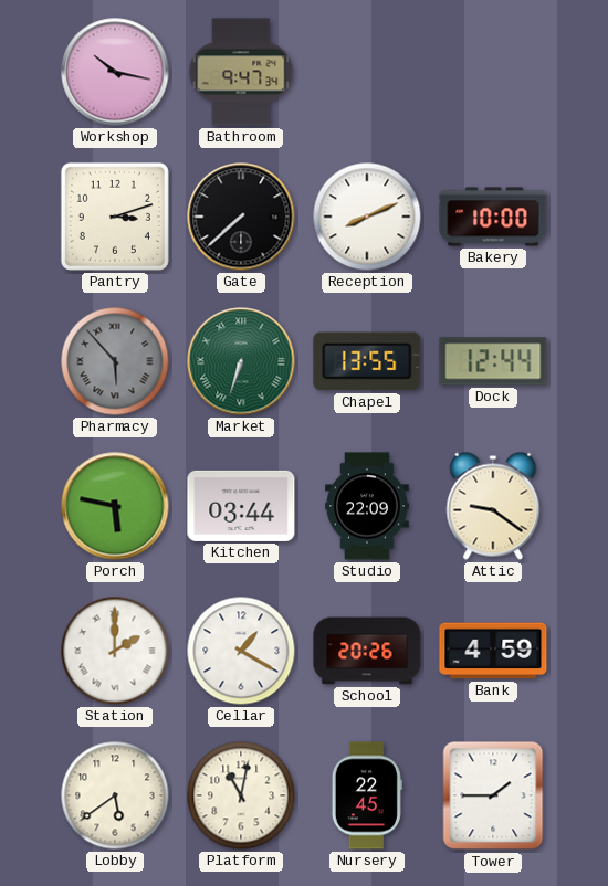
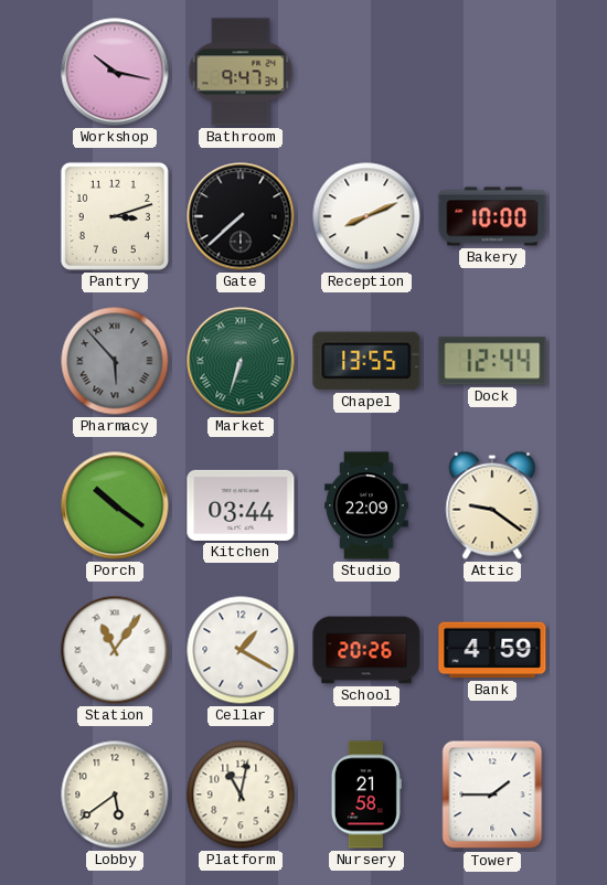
Porch: 5:47 -> 10:21
Station: 2:00 -> 11:06
Nursery: 22:45 -> 21:58
